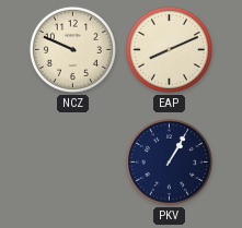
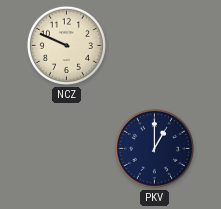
EAP: 8:11 -> none
PKV: 1:05 -> 1:00
